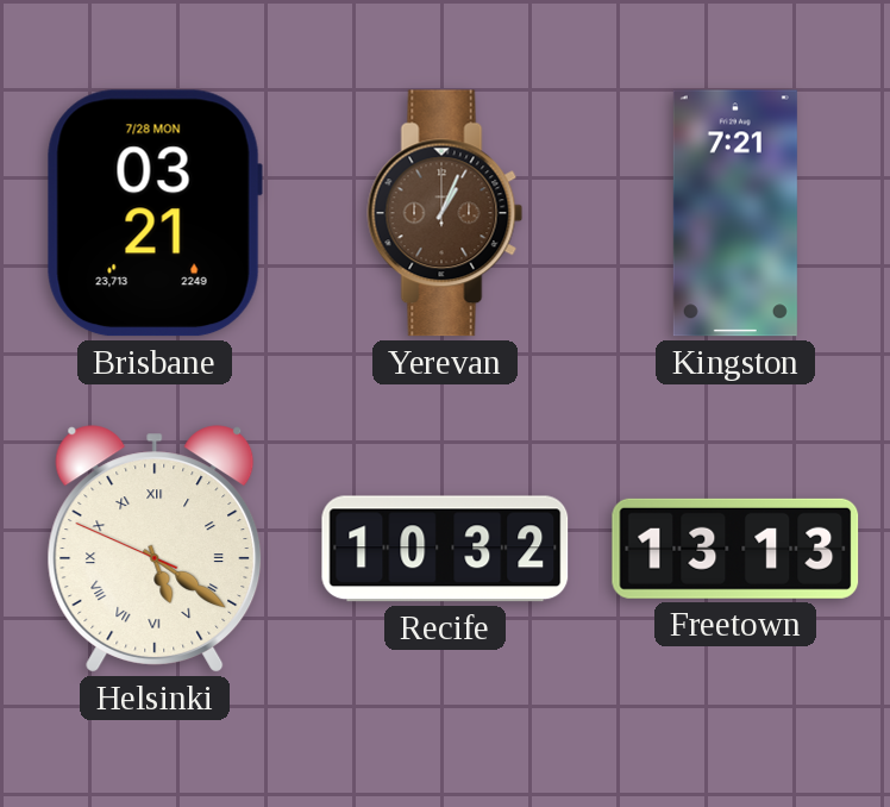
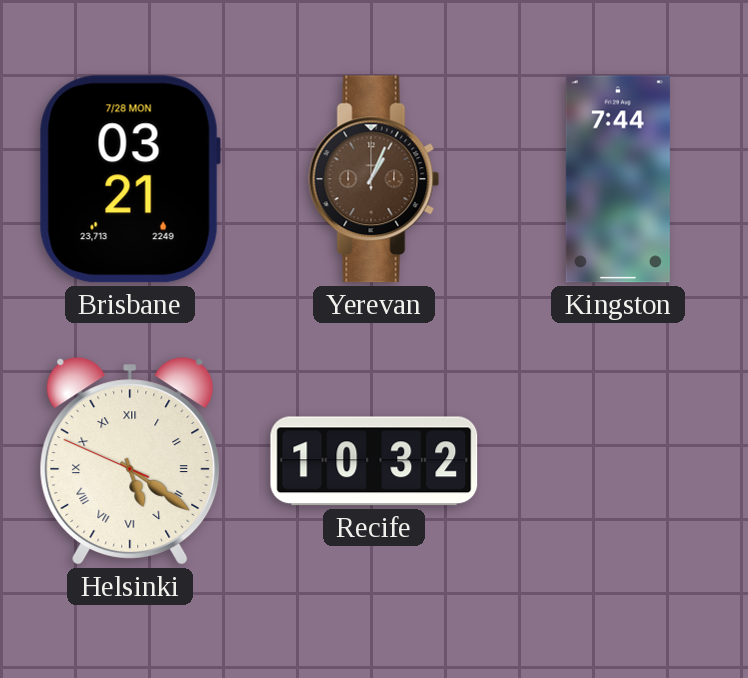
Kingston: 7:21 -> 7:44
Freetown: 13:13 -> none
